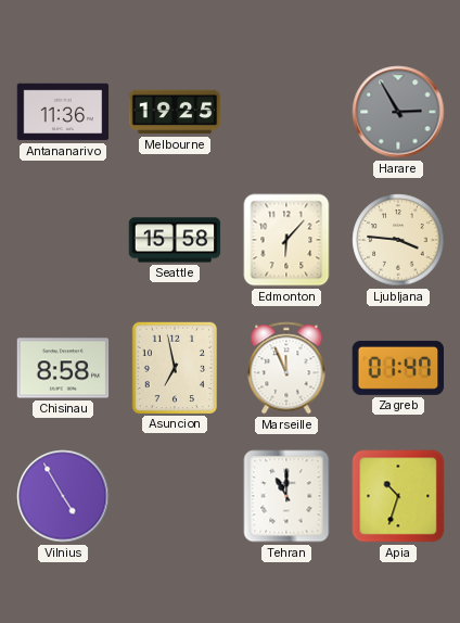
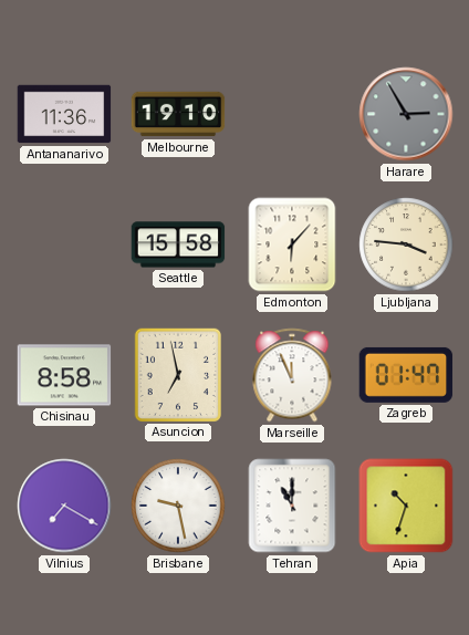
Melbourne: 19:25 -> 19:10
Vilnius: 4:55 -> 7:20
Brisbane: none -> 9:28
